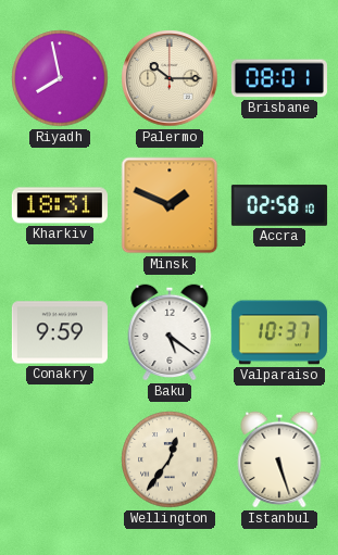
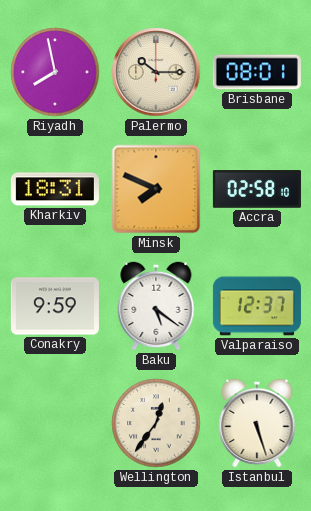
Minsk: 1:49 -> 7:49
Valparaiso: 10:37 -> 12:37
